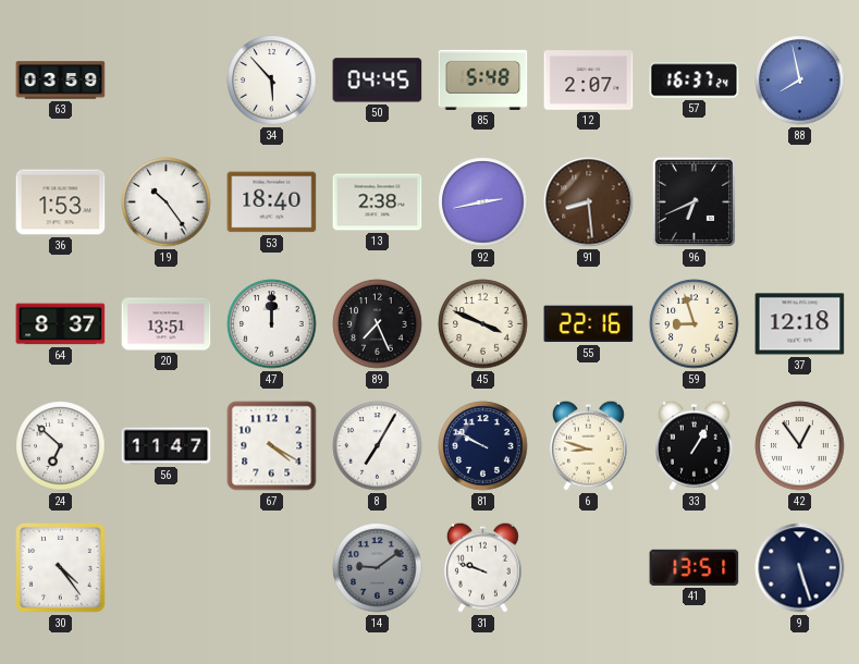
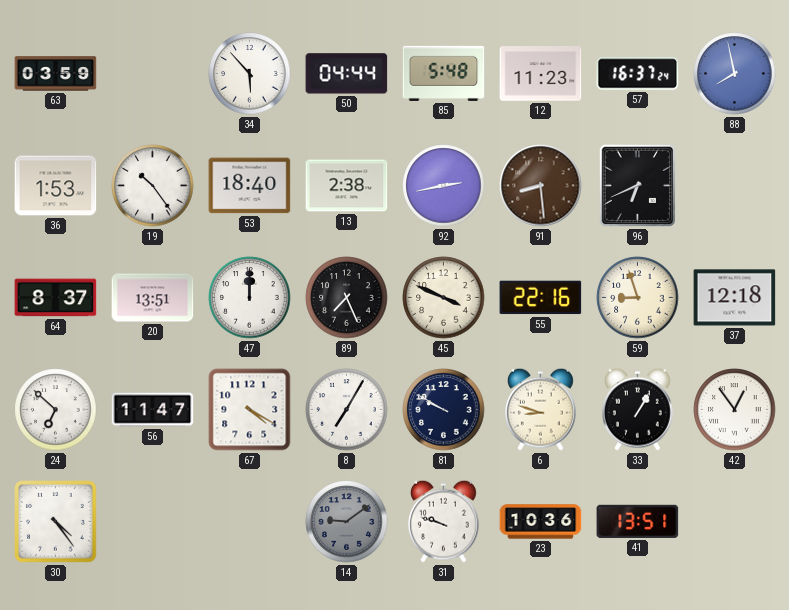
50: 04:45 -> 04:44
12: 2:07 -> 11:23
23: none -> 10:36
9: 5:27 -> none
